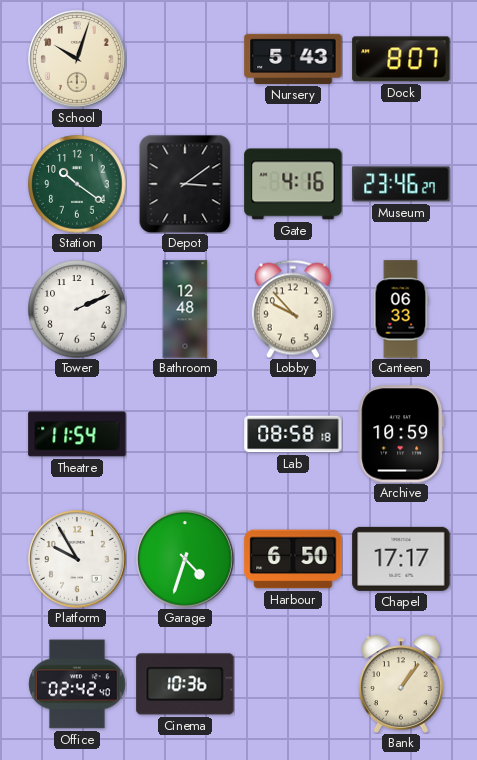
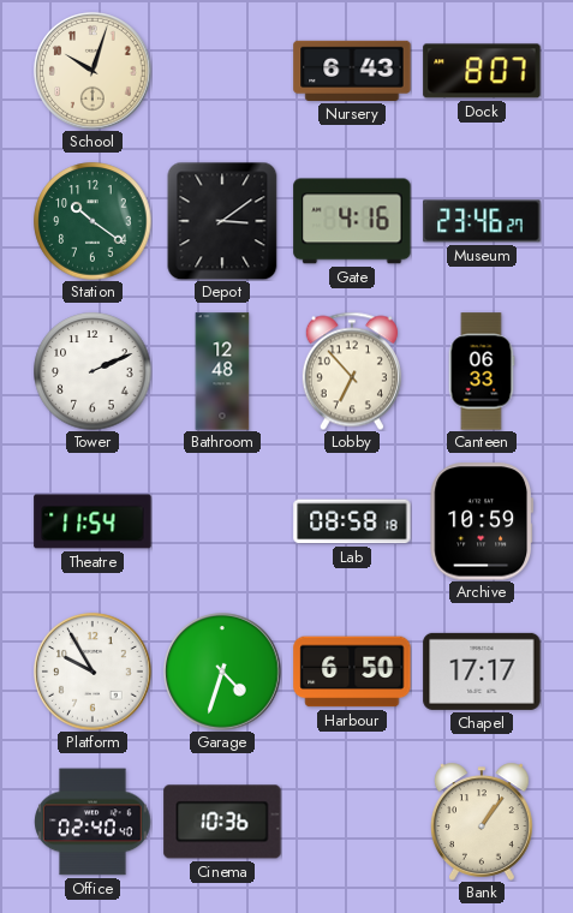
Nursery: 5:43 -> 6:43
Lobby: 9:53 -> 6:53
Office: 02:42 -> 02:40
